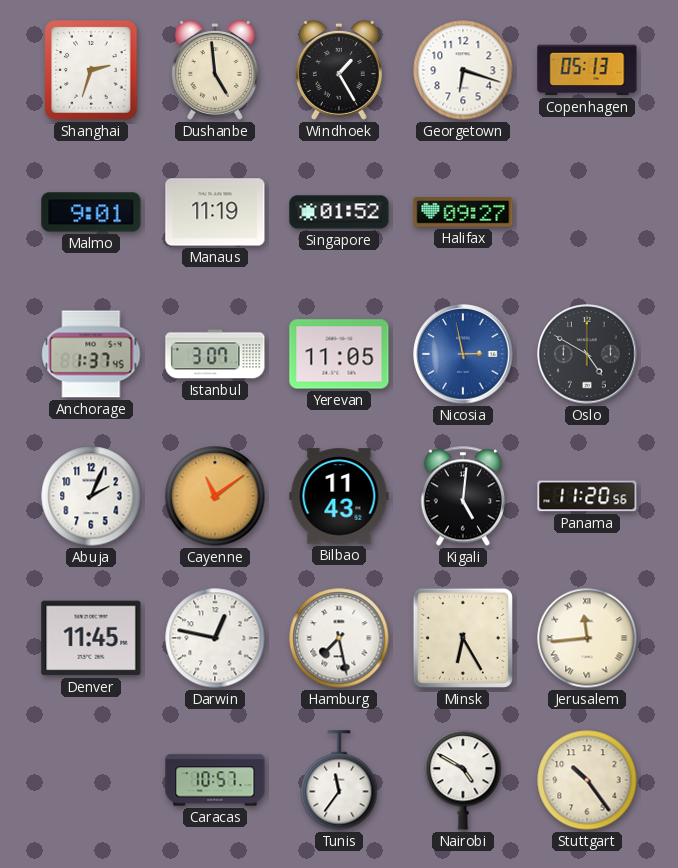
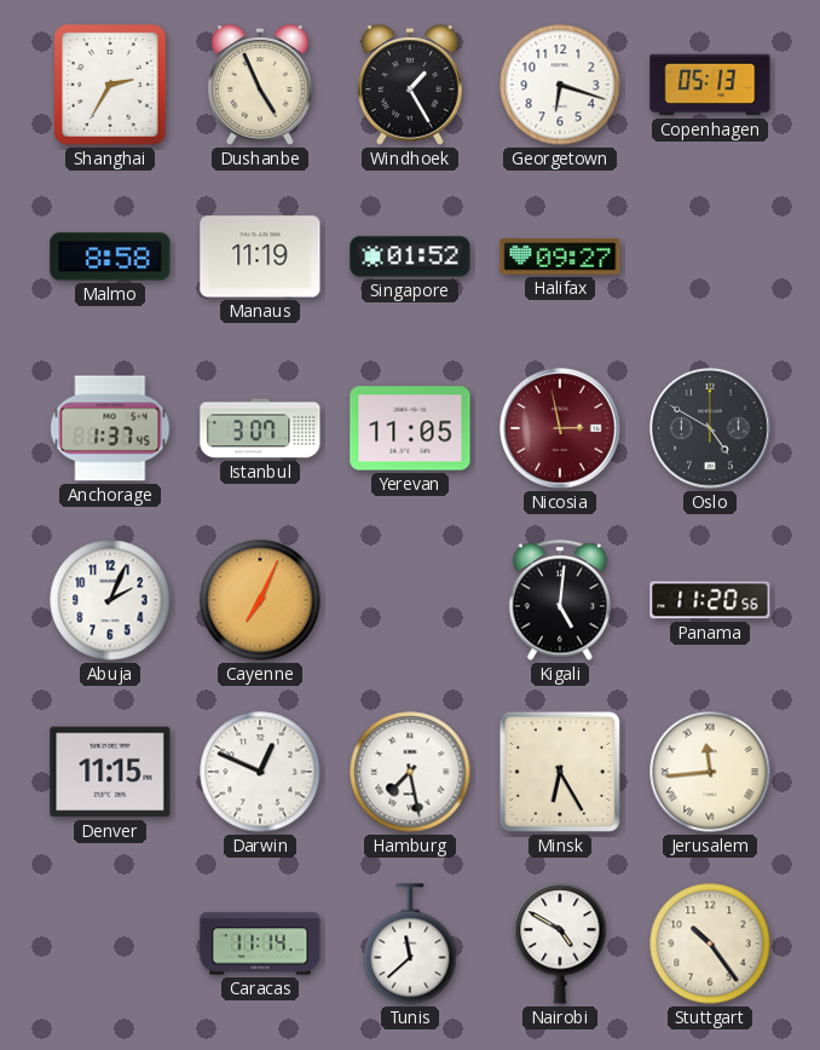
Shanghai: 2:33 -> 2:35
Dushanbe: 4:59 -> 4:56
Malmo: 9:01 -> 8:58
Nicosia dial: blue -> burgundy
Cayenne: 11:09 -> 7:04
Bilbao: 11:43 -> none
Denver: 11:45 -> 11:15
Darwin: 12:47 -> 12:49
Caracas: 10:57 -> 11:14
Tunis: 11:36 -> 11:38
